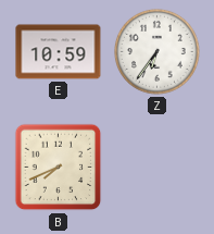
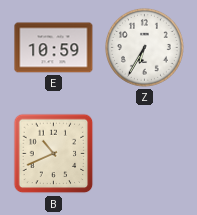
Z: 6:36 -> 6:35
B: 7:41 -> 10:41
